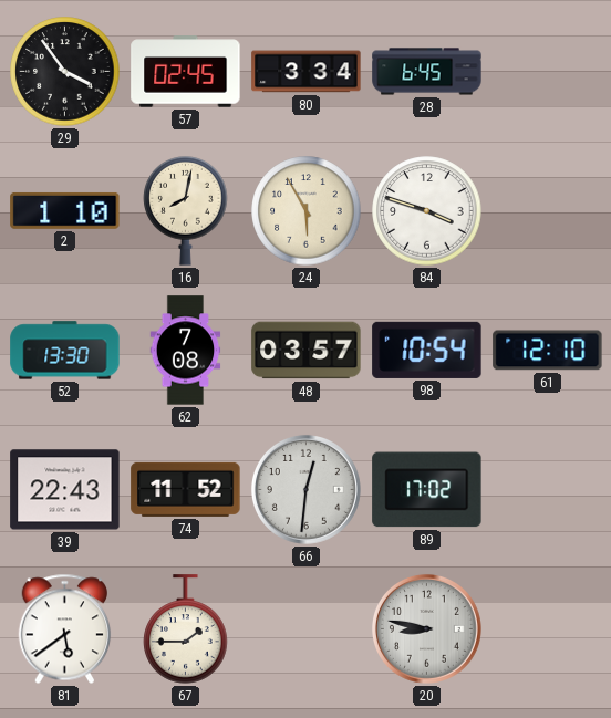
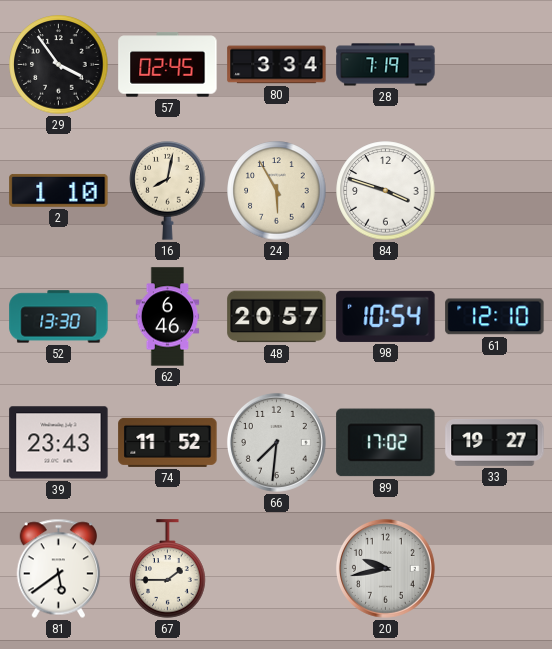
28: 6:45 -> 7:19
62: 7:08 -> 6:46
48: 03:57 -> 20:57
39: 22:43 -> 23:43
66: 12:31 -> 7:31
33: none -> 19:27
20: 8:47 -> 9:43
